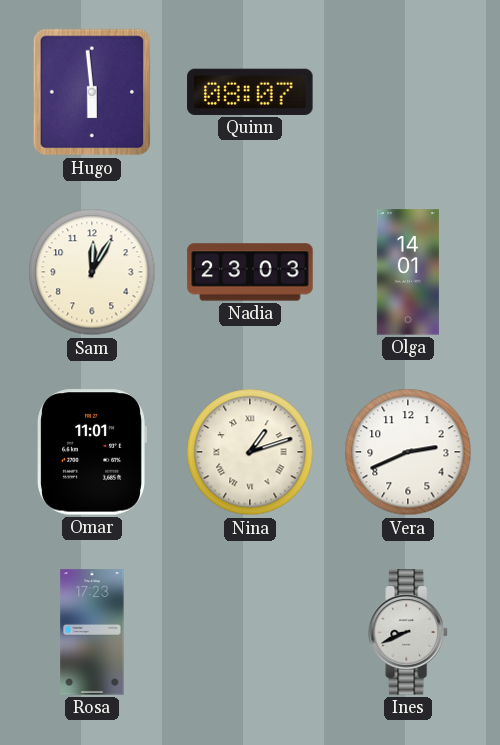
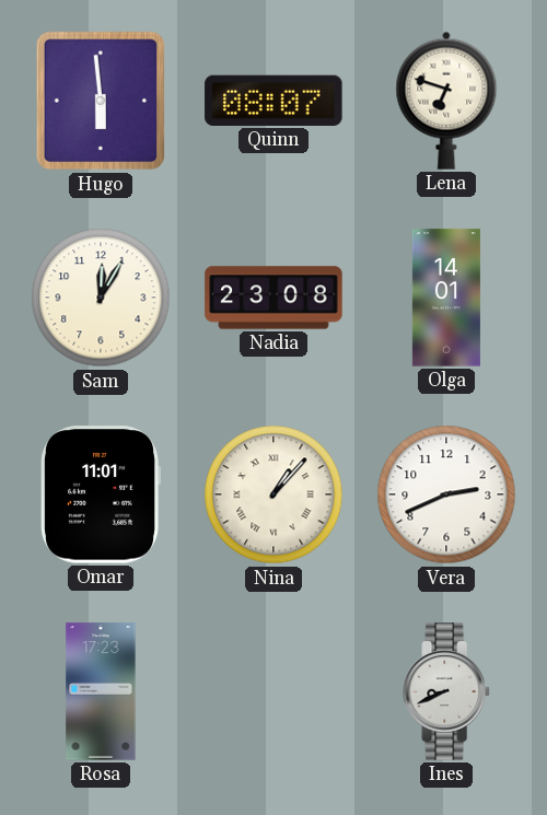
Lena: none -> 6:48
Nadia: 23:03 -> 23:08
Nina: 1:12 -> 1:07
